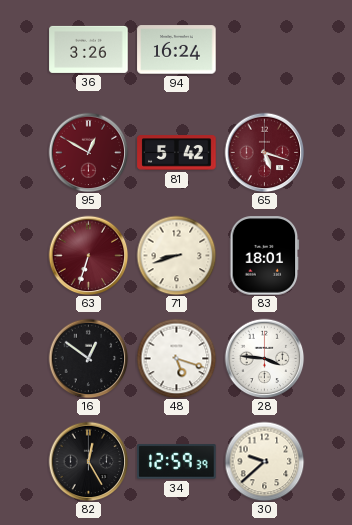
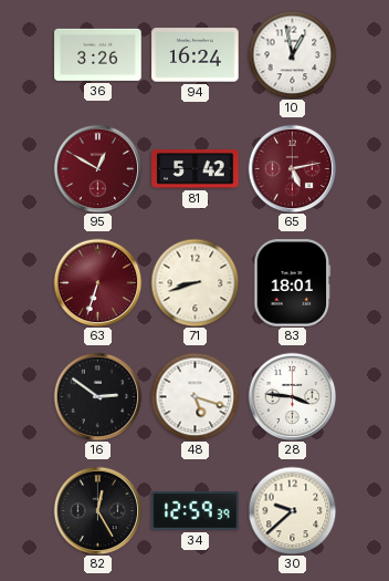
10: none -> 12:58
65: 5:18 -> 5:13
16: 12:51 -> 2:51
